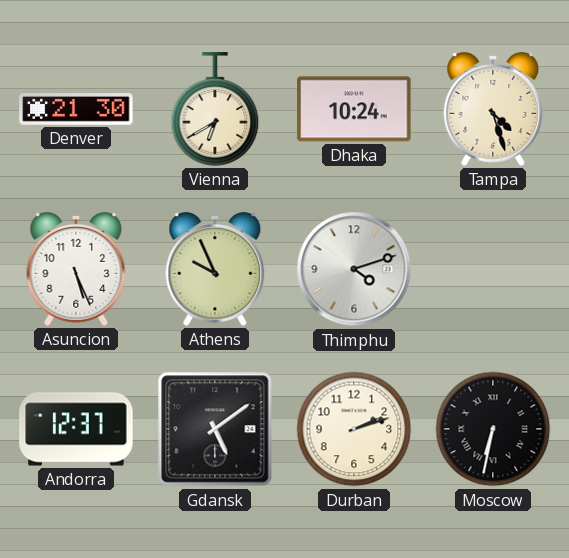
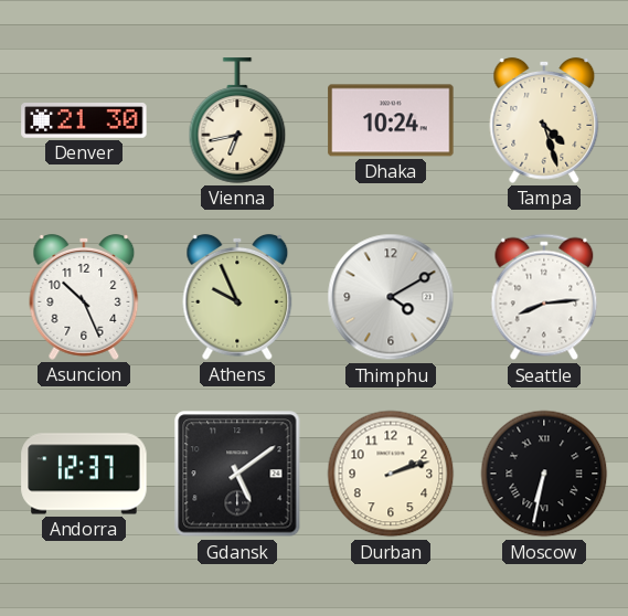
Vienna: 6:40 -> 6:43
Asuncion: 5:26 -> 10:26
Thimphu: 4:12 -> 4:10
Seattle: none -> 8:14
